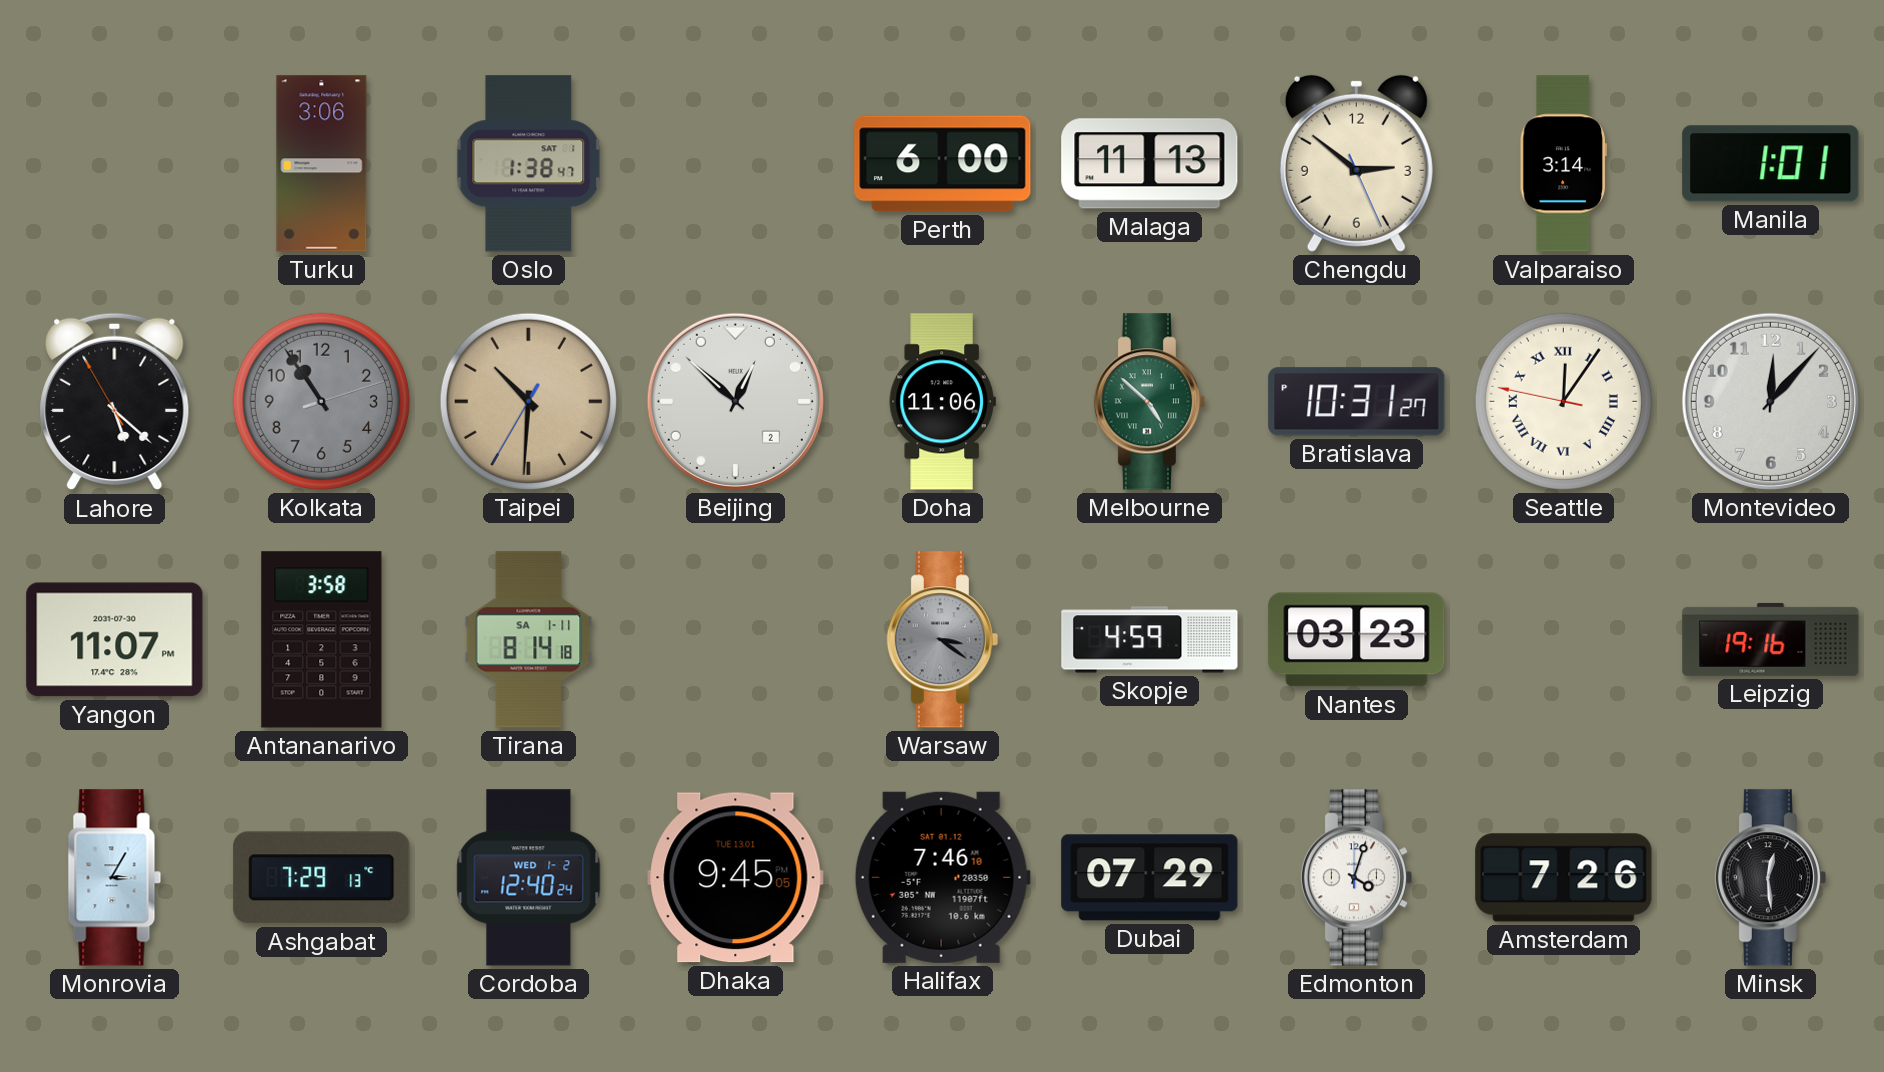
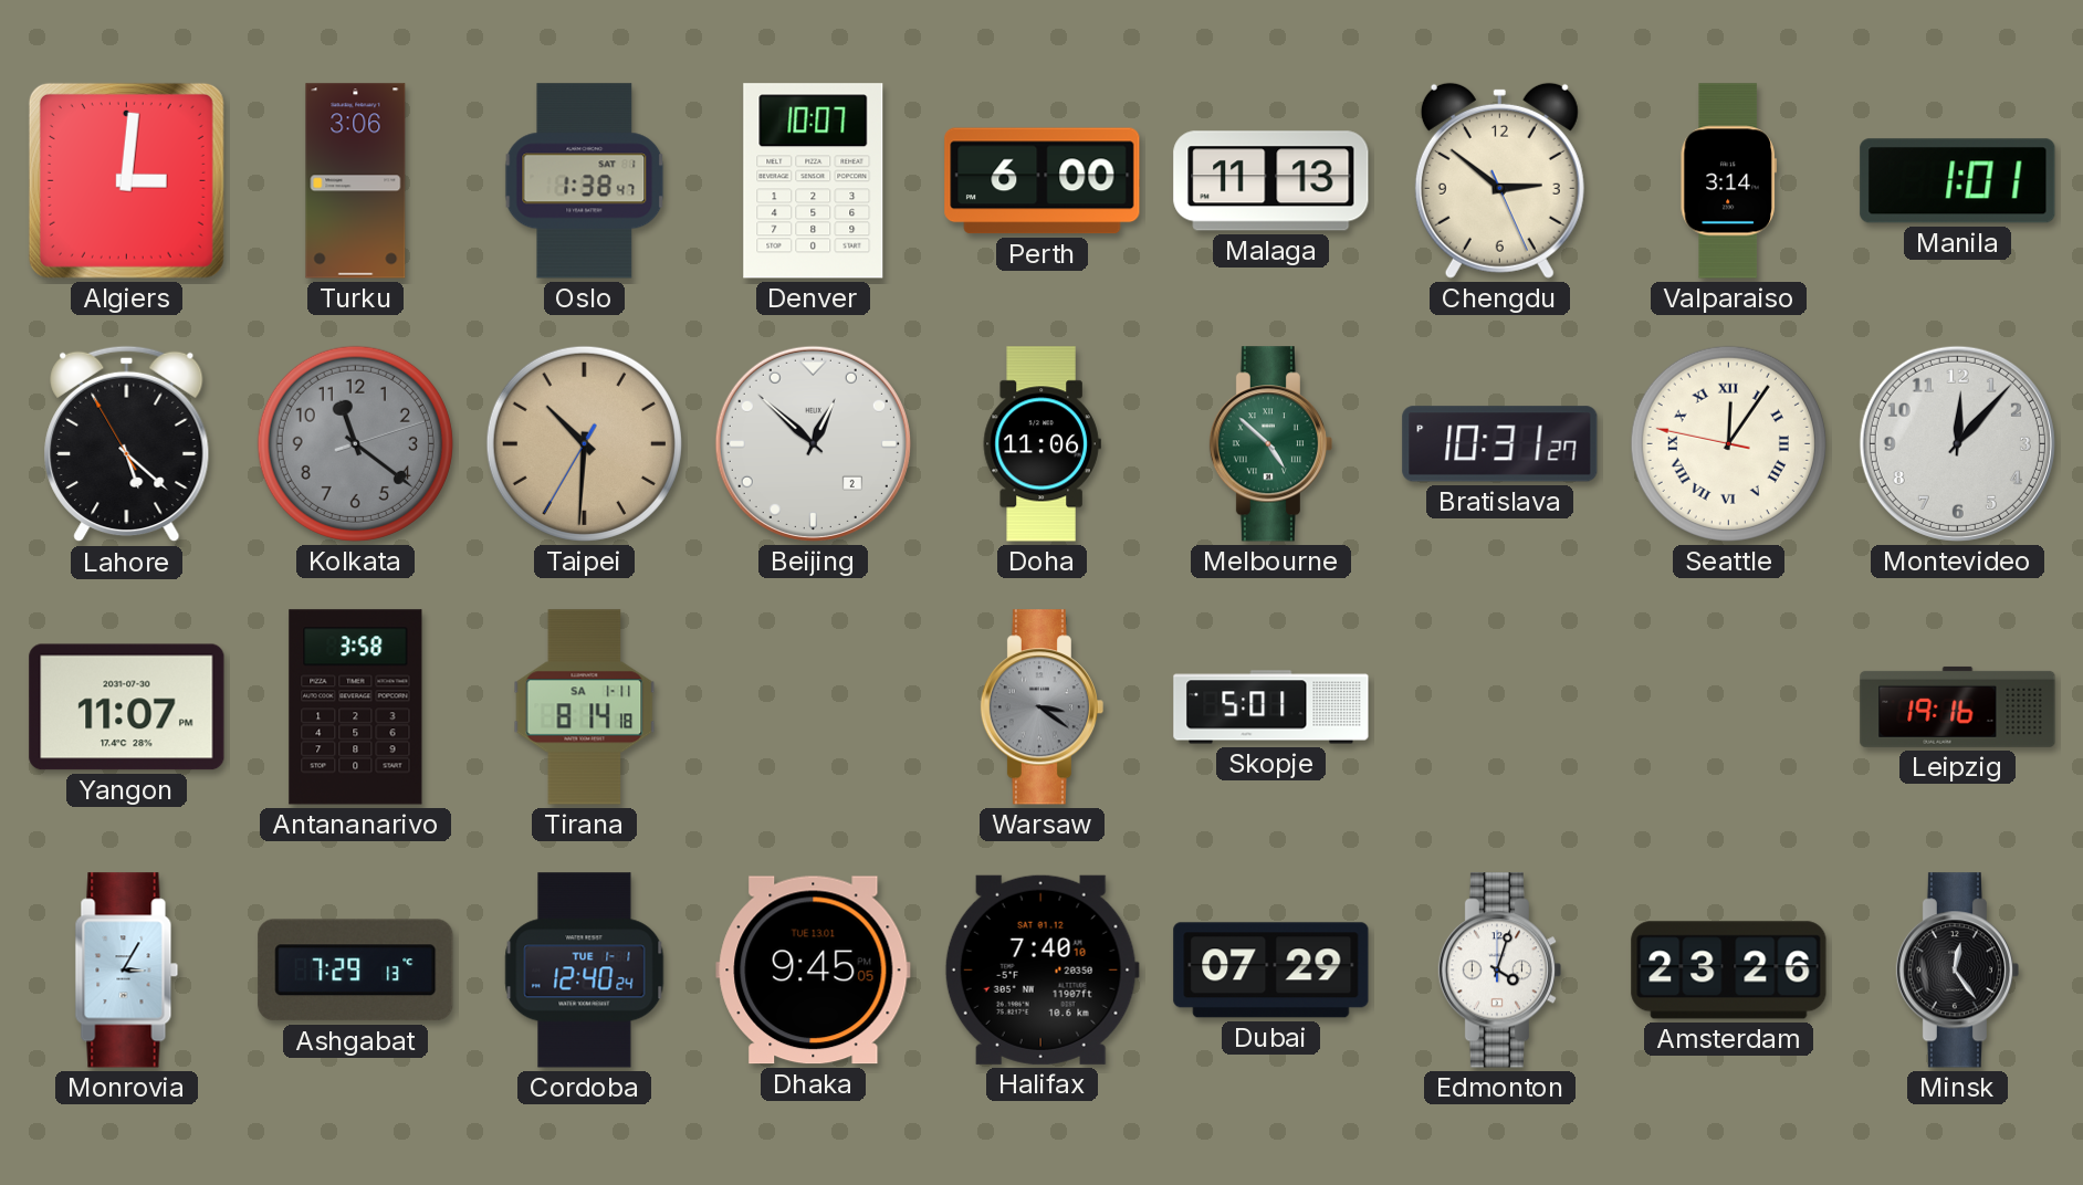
Algiers: none -> 3:01
Denver: none -> 10:07
Kolkata: 10:54 -> 11:21
Skopje: 4:59 -> 5:01
Nantes: 03:23 -> none
Cordoba date: WED 1-2 -> TUE 1-1
Halifax: 7:46 -> 7:40
Amsterdam: 7:26 -> 23:26
Minsk: 12:29 -> 12:24
